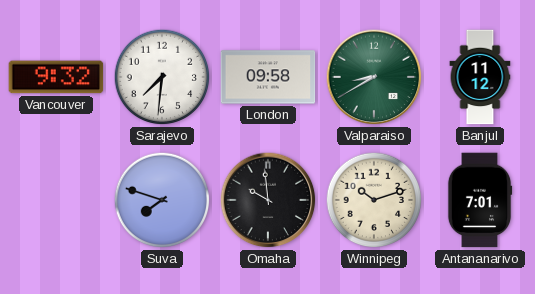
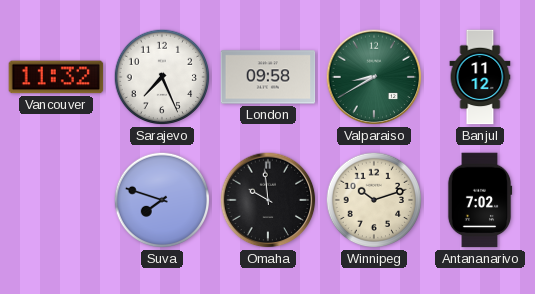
Vancouver: 9:32 -> 11:32
Sarajevo: 7:31 -> 7:26
Antananarivo: 7:01 -> 7:02
